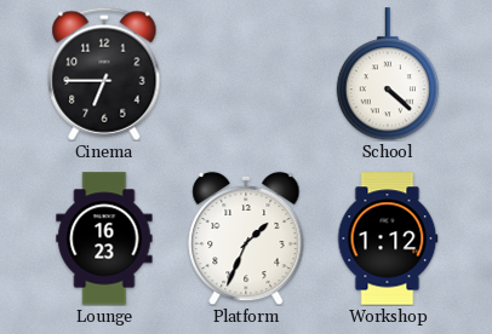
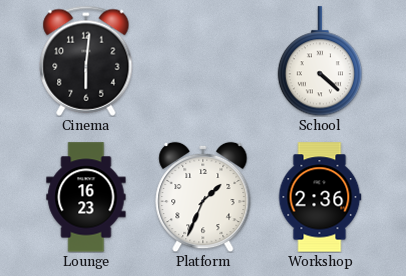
Cinema: 6:45 -> 6:01
Workshop: 1:12 -> 2:36
